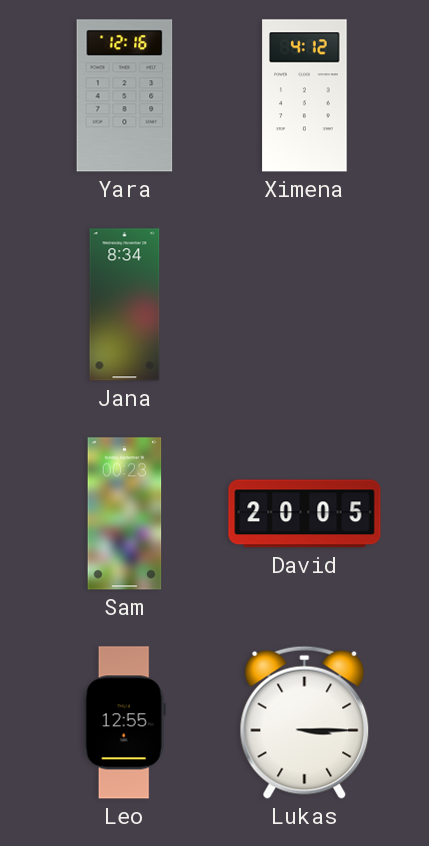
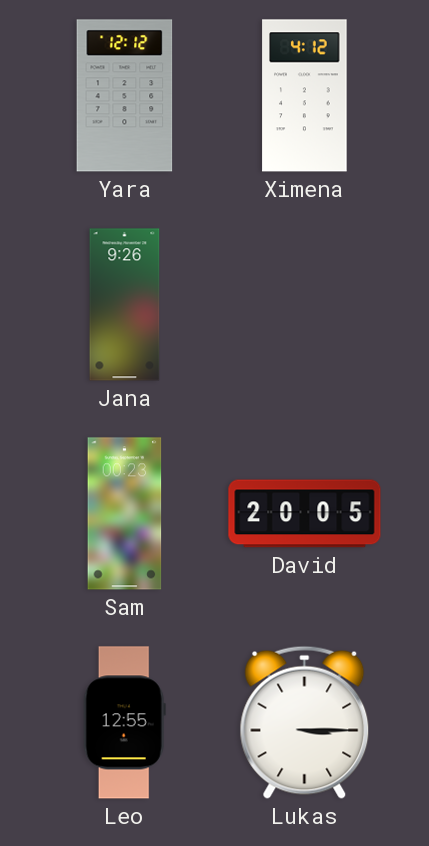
Yara: 12:16 -> 12:12
Jana: 8:34 -> 9:26
